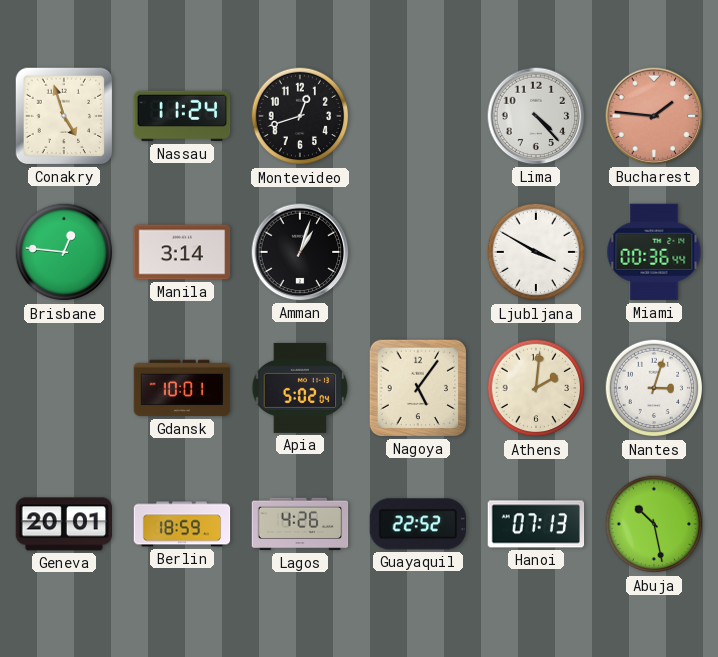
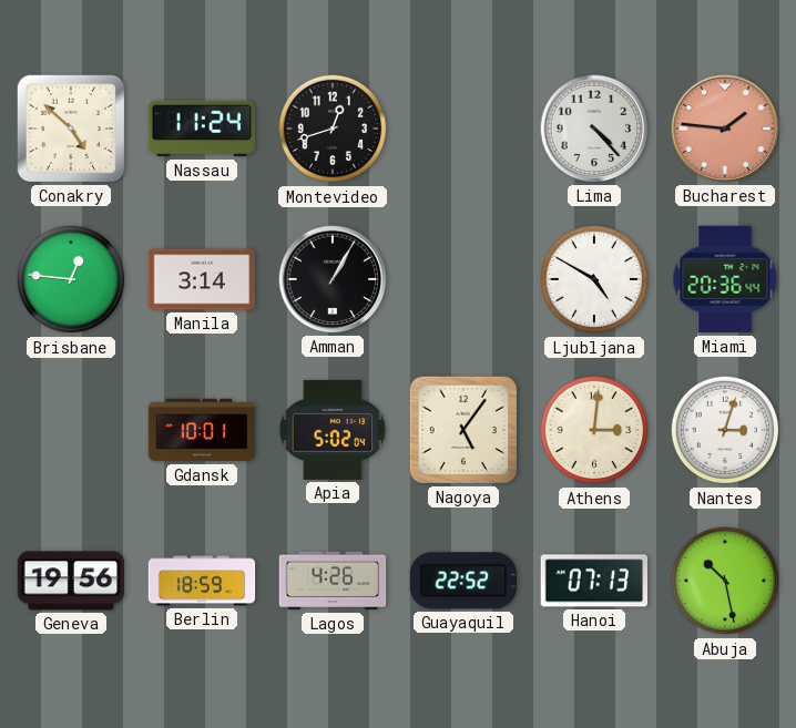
Conakry: 4:57 -> 4:52
Amman: 1:03 -> 1:05
Ljubljana: 3:50 -> 4:50
Miami: 00:36 -> 20:36
Athens: 2:01 -> 3:01
Geneva: 20:01 -> 19:56
